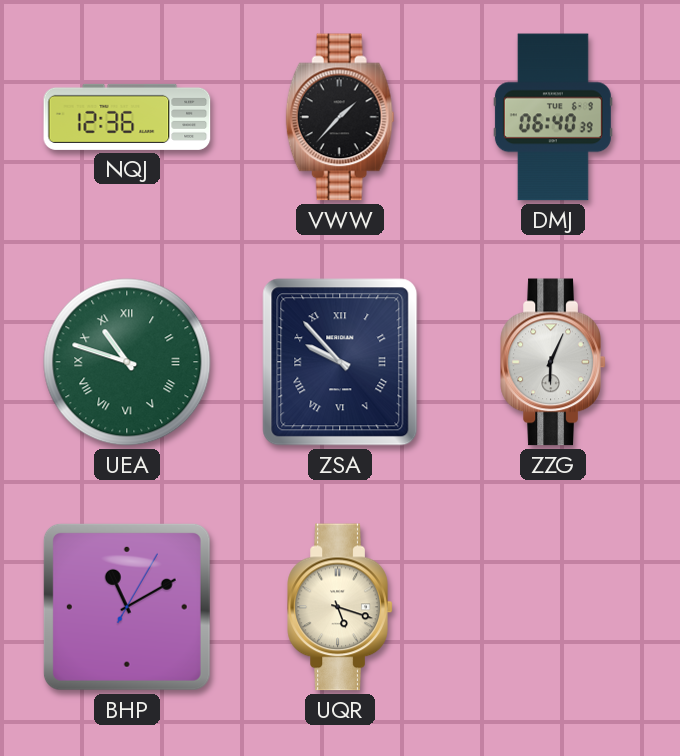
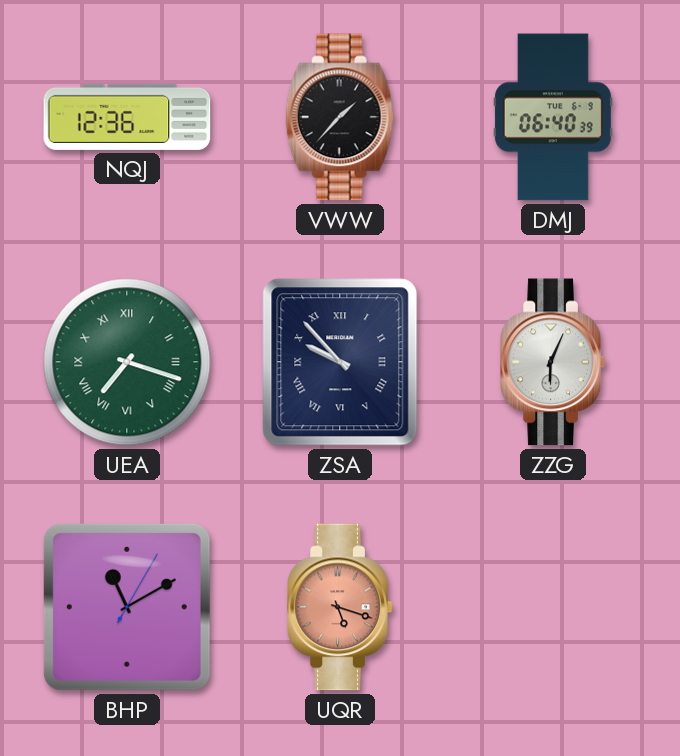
UEA: 10:48 -> 7:18
UQR dial: cream -> salmon
